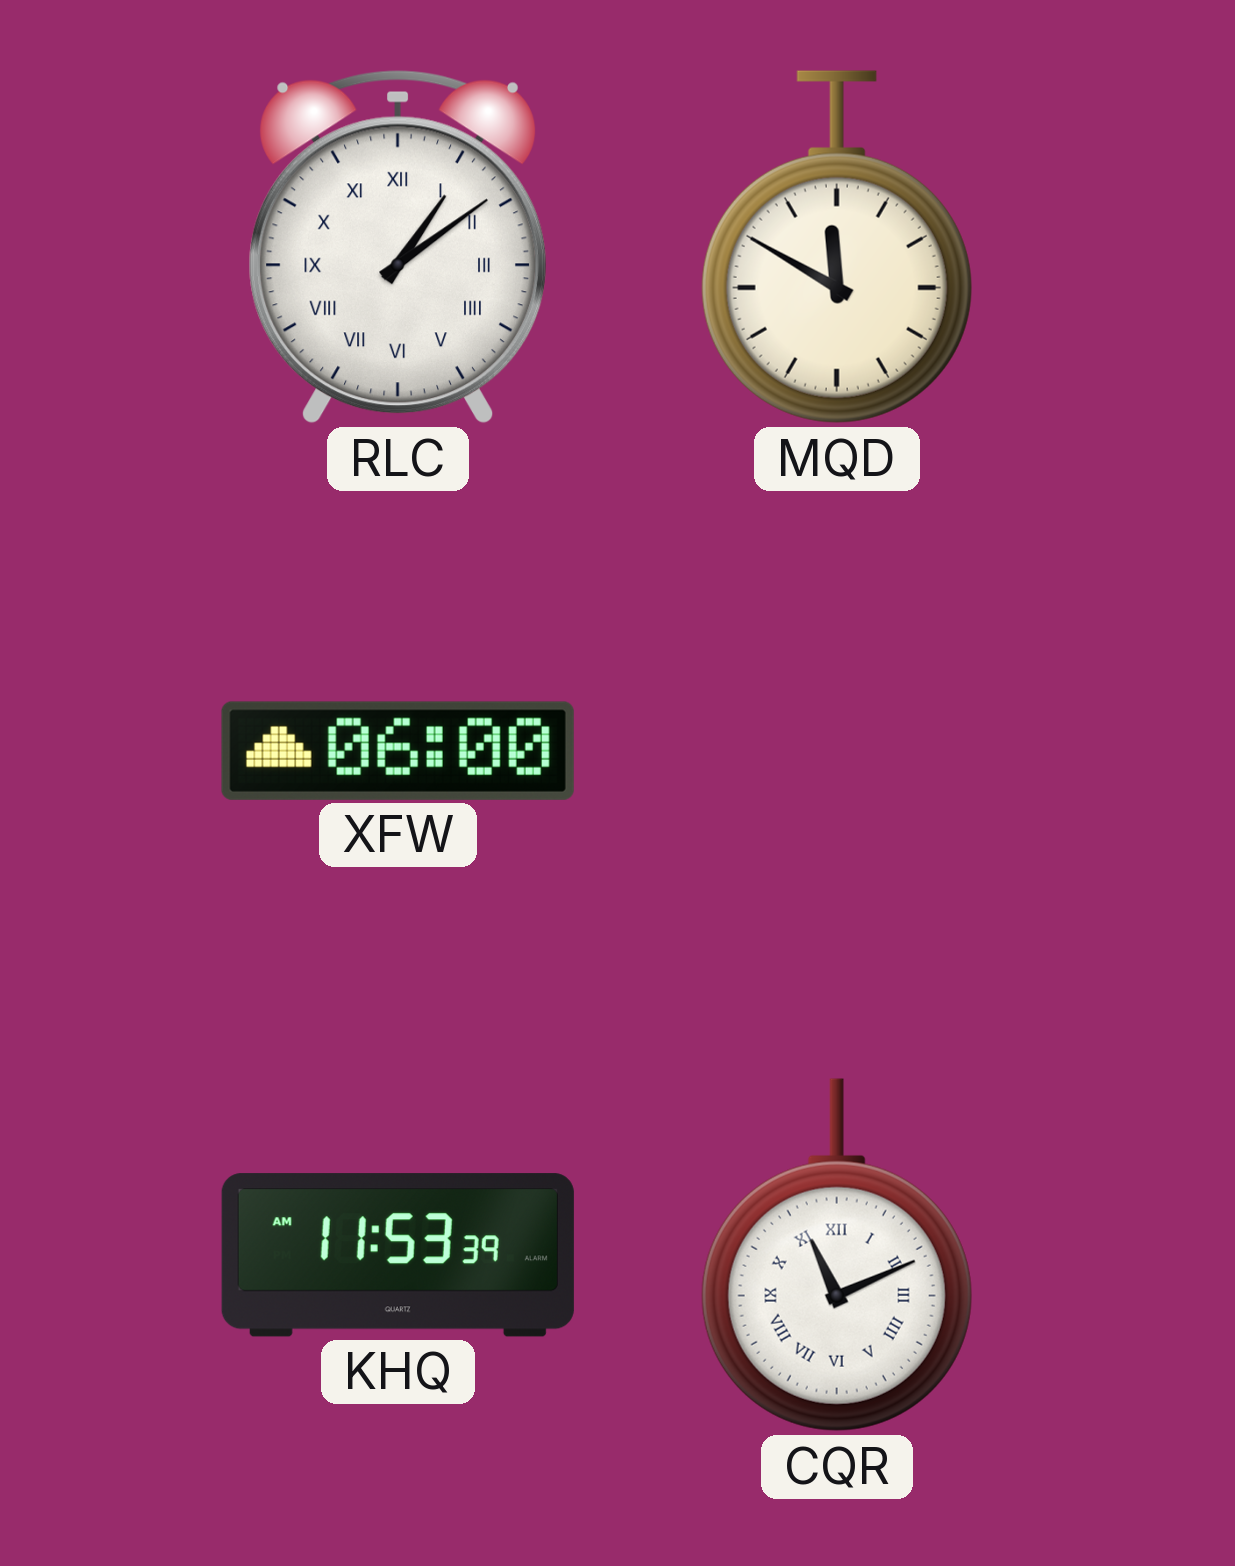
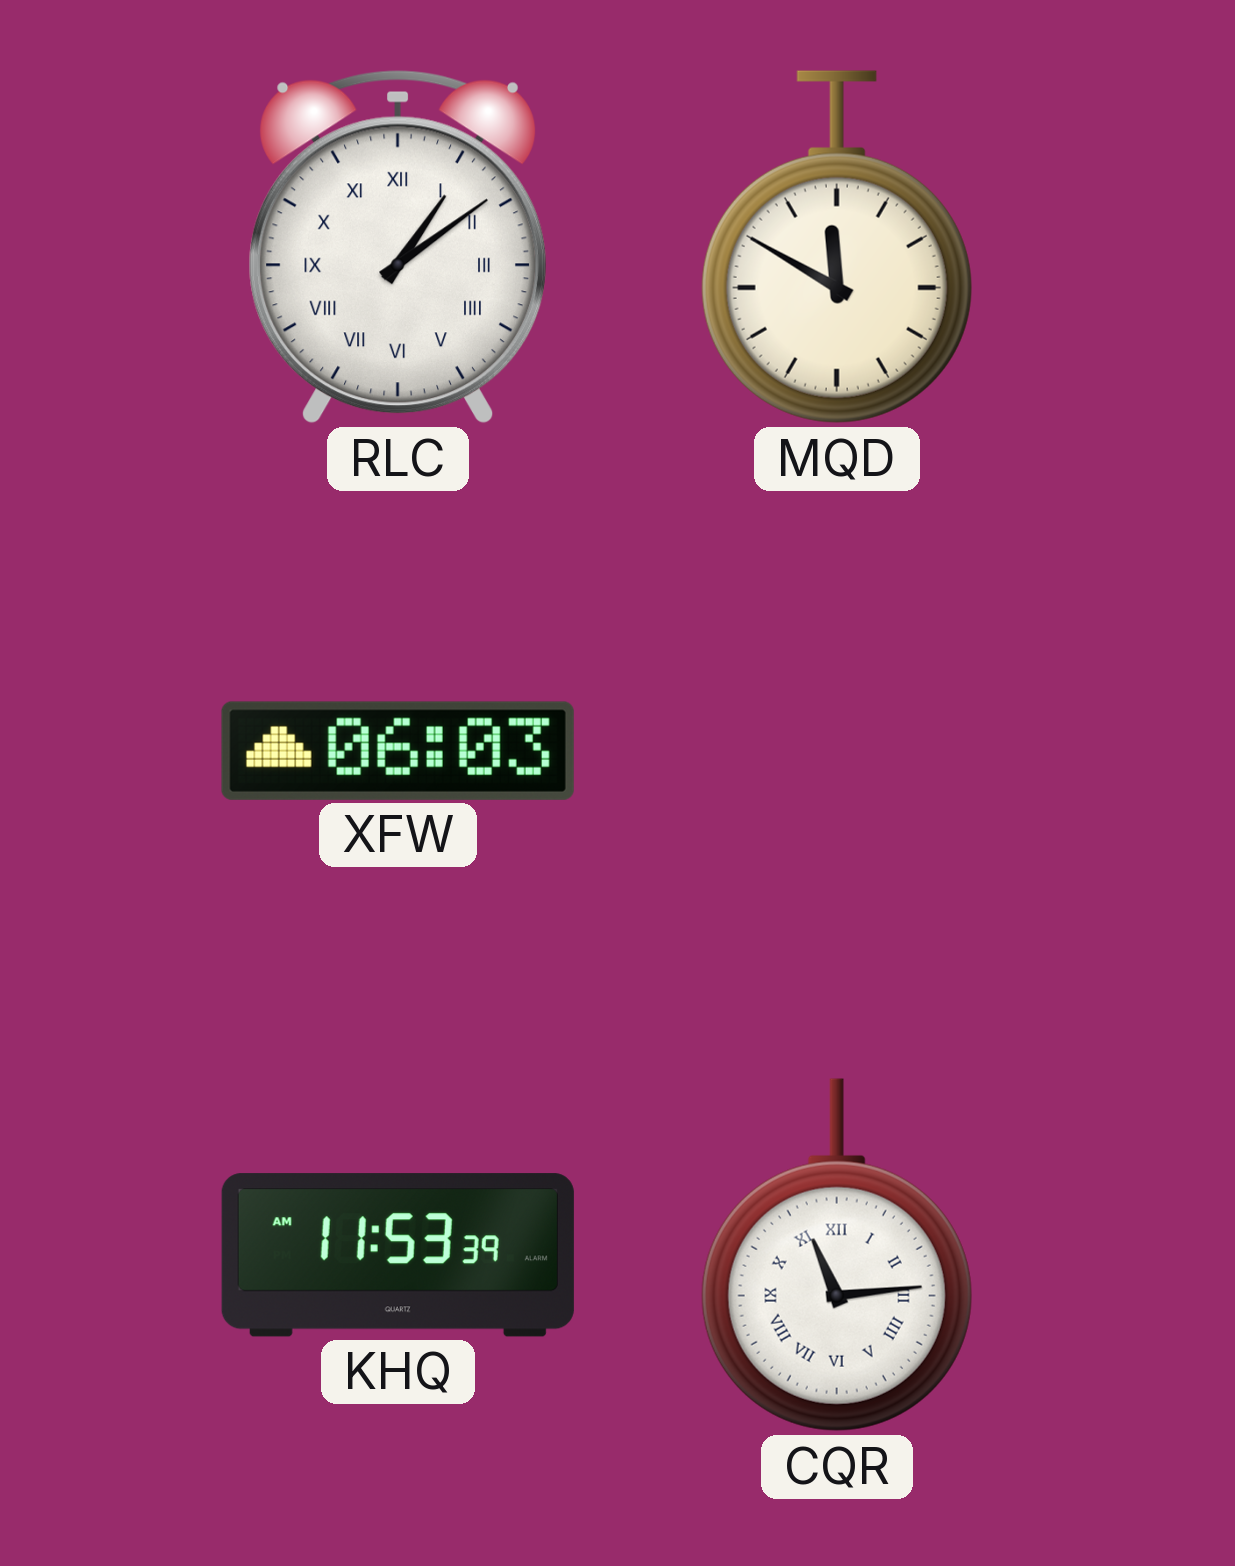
XFW: 06:00 -> 06:03
CQR: 11:11 -> 11:14
